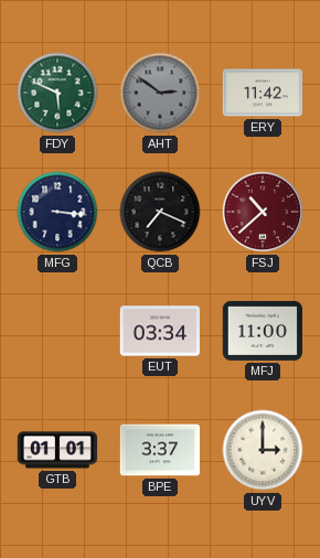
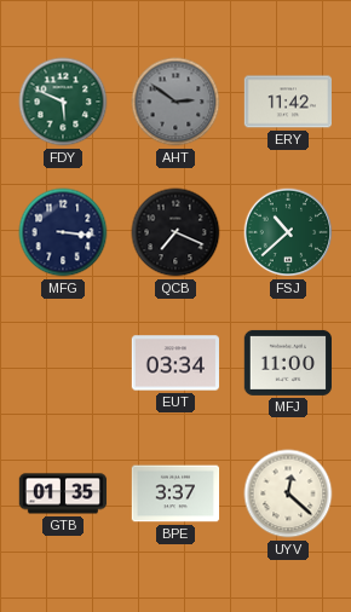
FSJ dial: burgundy -> green
GTB: 01:01 -> 01:35
UYV: 3:00 -> 12:22
